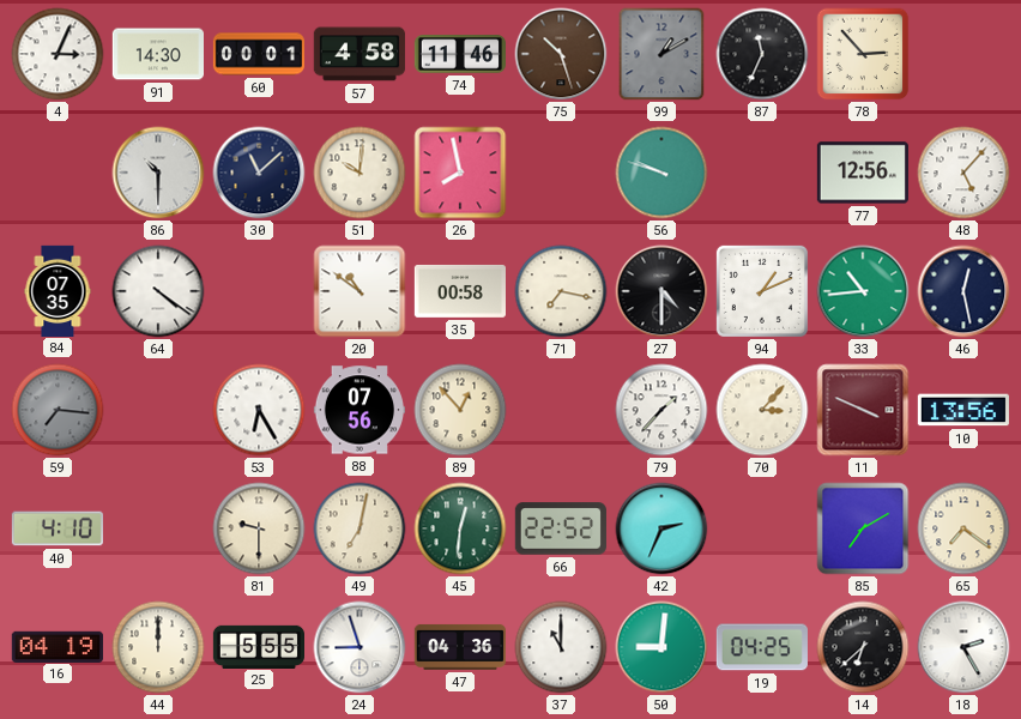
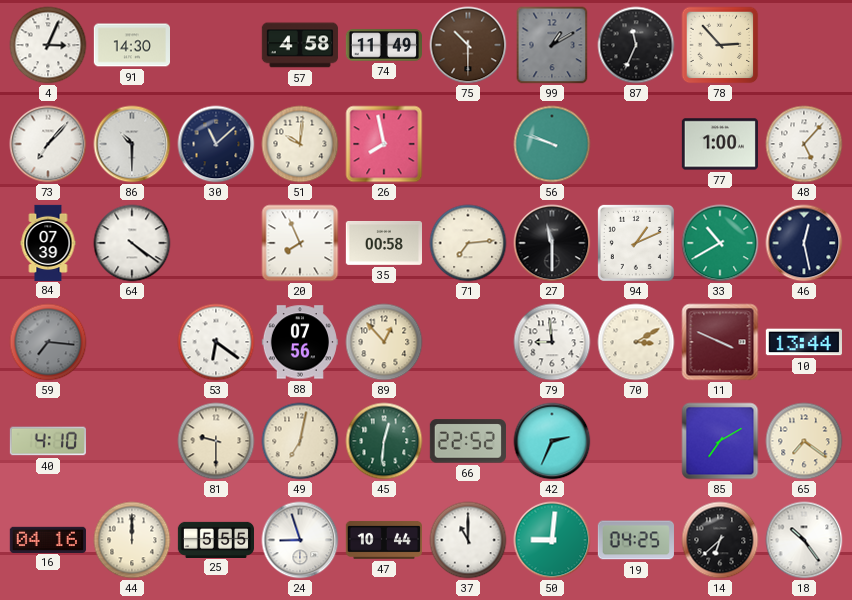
60: 00:01 -> none
74: 11:46 -> 11:49
75: 10:27 -> 10:30
73: none -> 7:07
77: 12:56 -> 1:00
84: 07:35 -> 07:39
20: 10:51 -> 7:56
71: 7:17 -> 7:14
27: 4:30 -> 11:30
33: 10:44 -> 10:40
53: 6:25 -> 6:21
79: 1:37 -> 8:59
70: 3:07 -> 3:10
10: 13:56 -> 13:44
16: 04:19 -> 04:16
47: 04:36 -> 10:44
18: 2:25 -> 10:24
